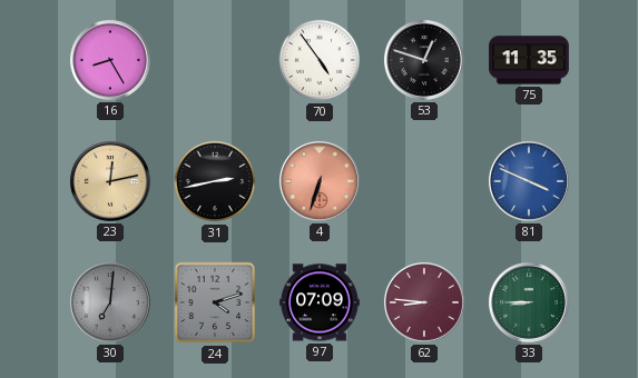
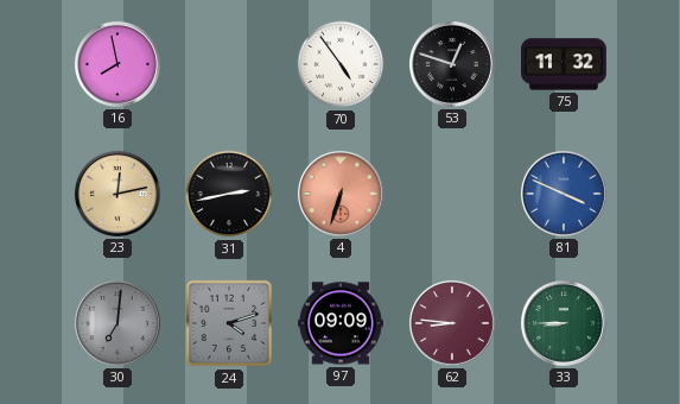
16: 8:25 -> 7:58
75: 11:35 -> 11:32
97: 07:09 -> 09:09
